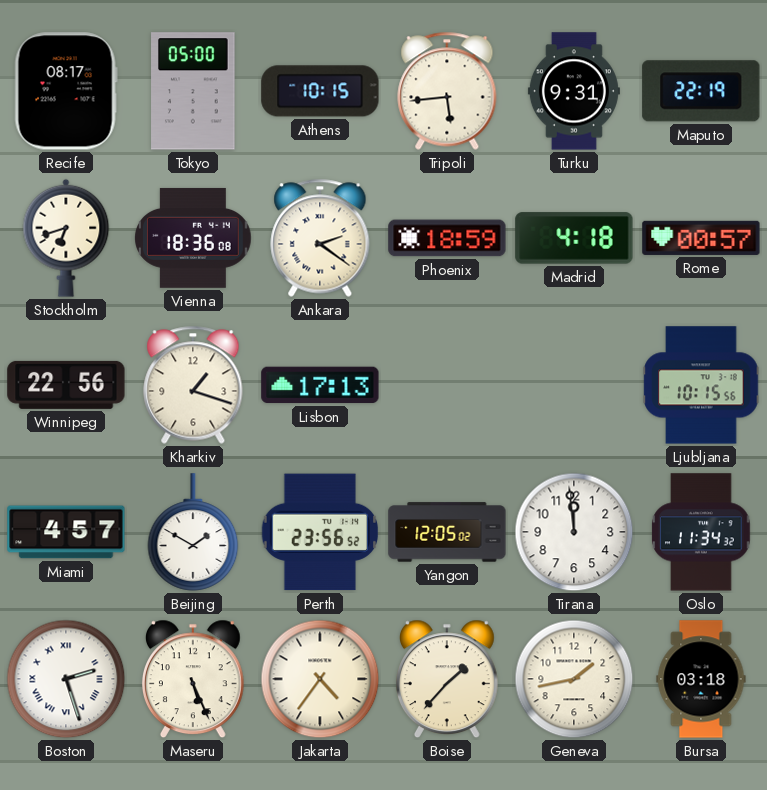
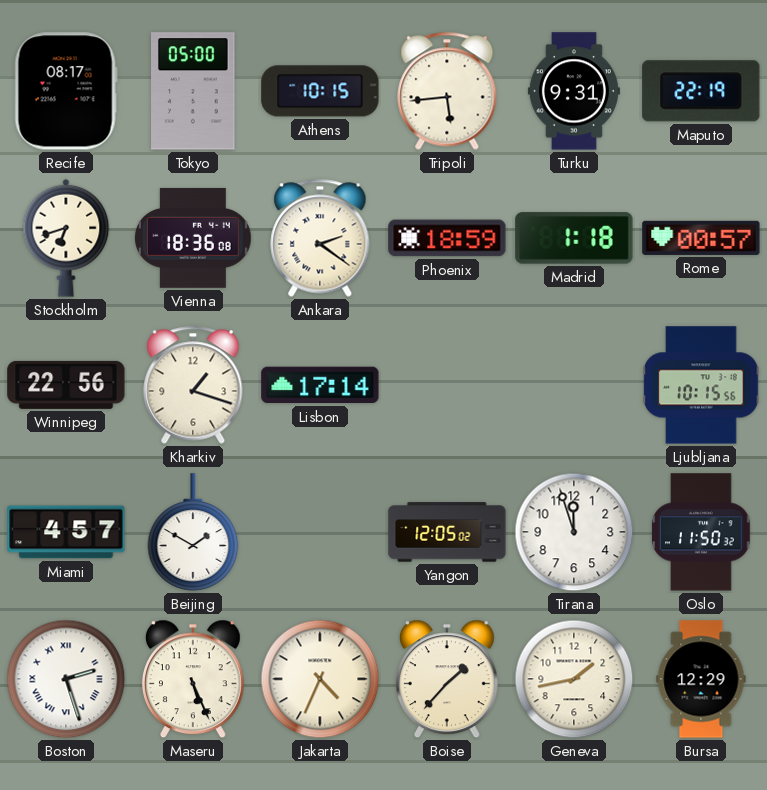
Madrid: 4:18 -> 1:18
Lisbon: 17:13 -> 17:14
Perth: 23:56 -> none
Tirana: 11:59 -> 11:57
Oslo: 11:34 -> 11:50
Jakarta: 4:36 -> 4:34
Bursa: 03:18 -> 12:29
